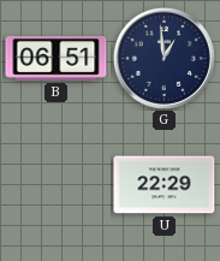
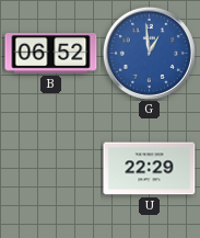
B: 06:51 -> 06:52
G dial: navy -> blue
